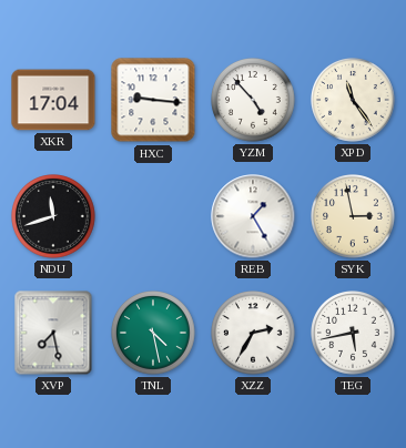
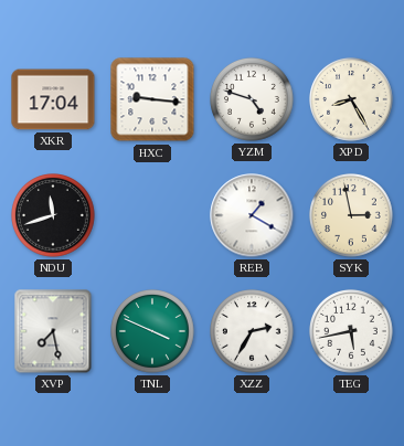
YZM: 4:53 -> 4:48
XPD: 11:24 -> 8:25
REB: 1:25 -> 1:20
TNL: 4:28 -> 3:49
